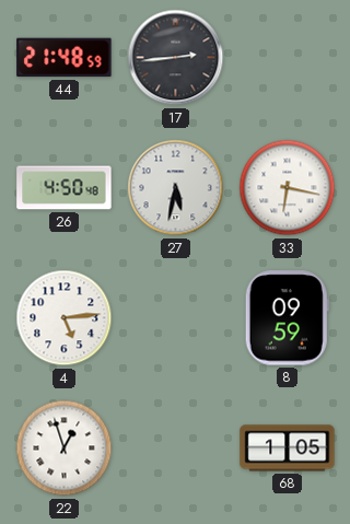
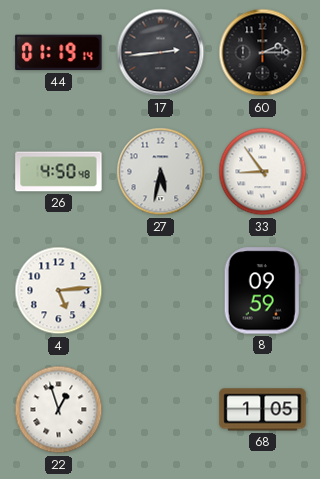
44: 21:48 -> 01:19
60: none -> 2:15
33: 6:17 -> 8:54
